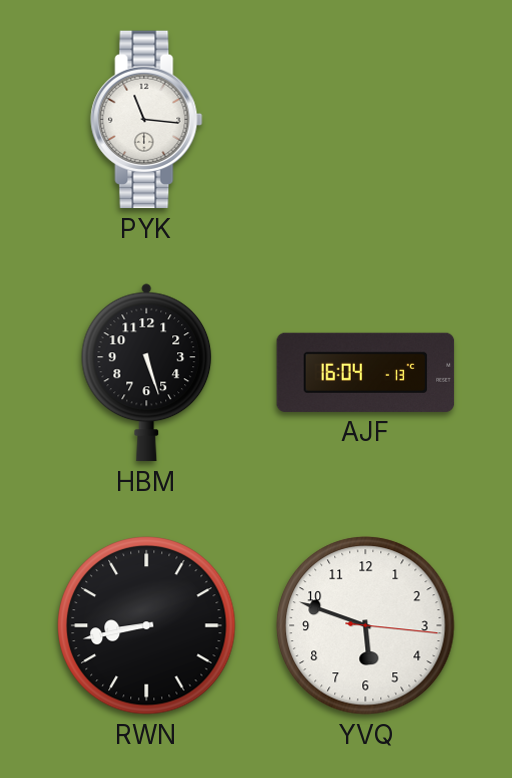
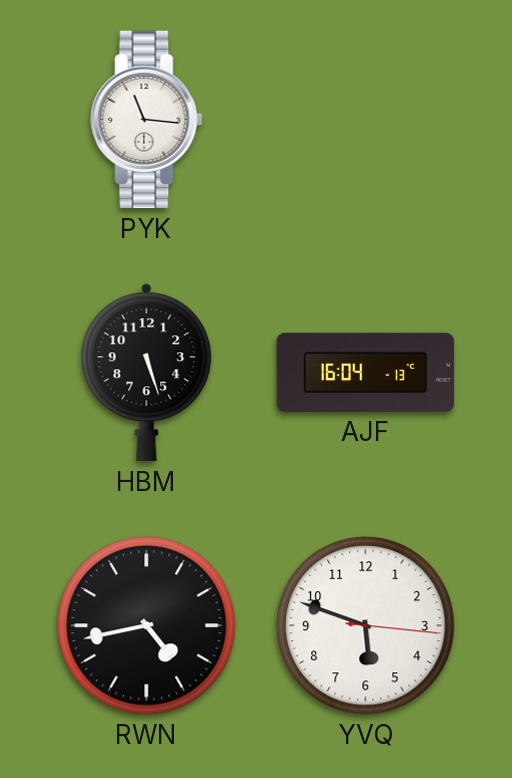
RWN: 8:43 -> 4:43
